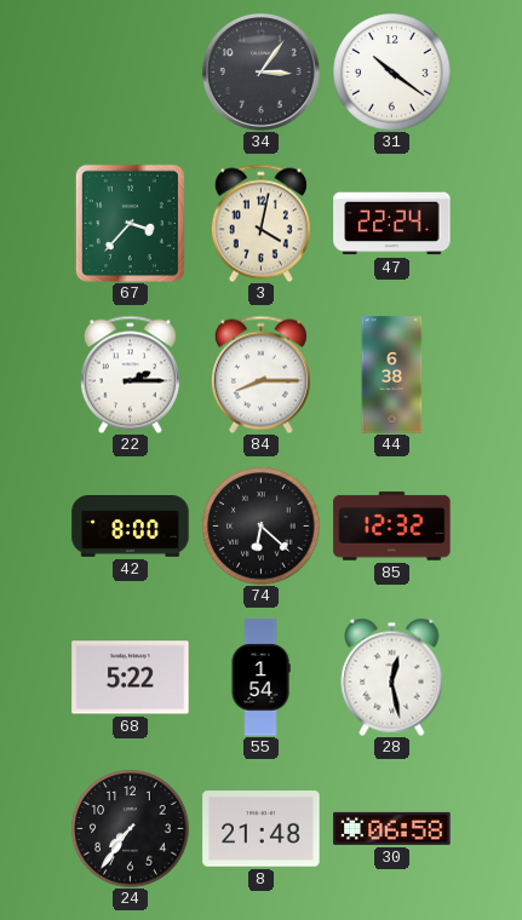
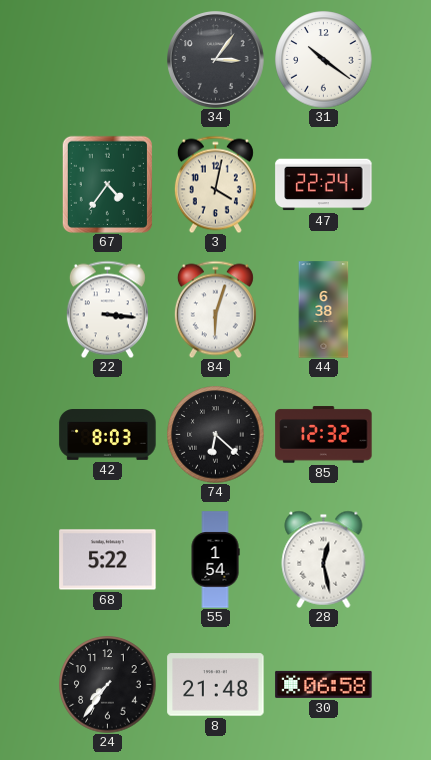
67: 3:37 -> 4:36
22: 2:15 -> 3:16
84: 8:15 -> 6:03
42: 8:00 -> 8:03
